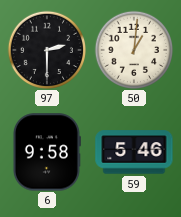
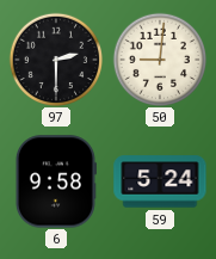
50: 1:01 -> 9:01
59: 5:46 -> 5:24
